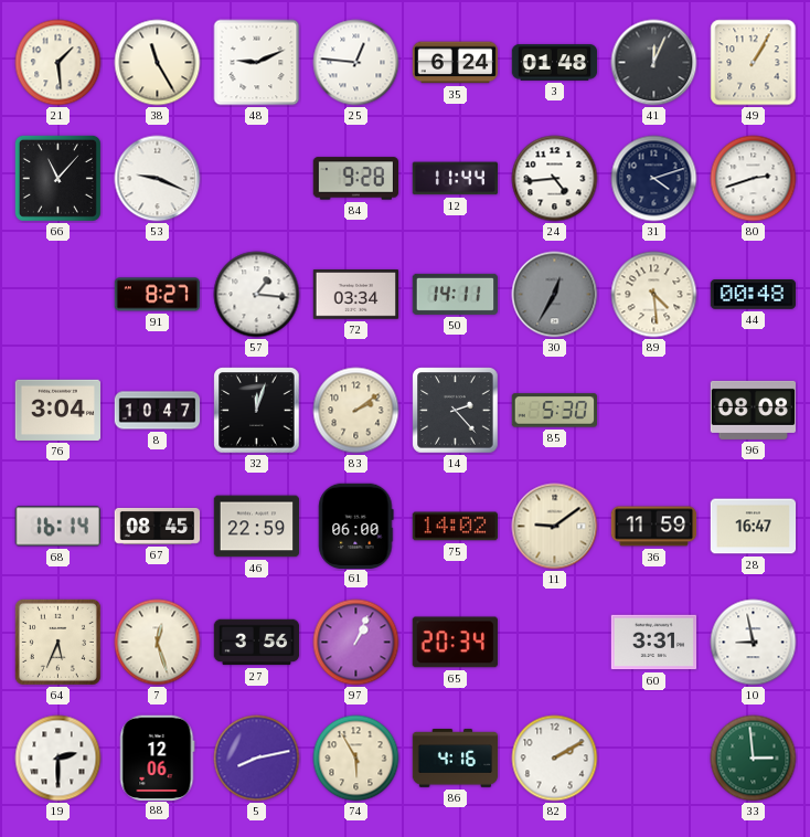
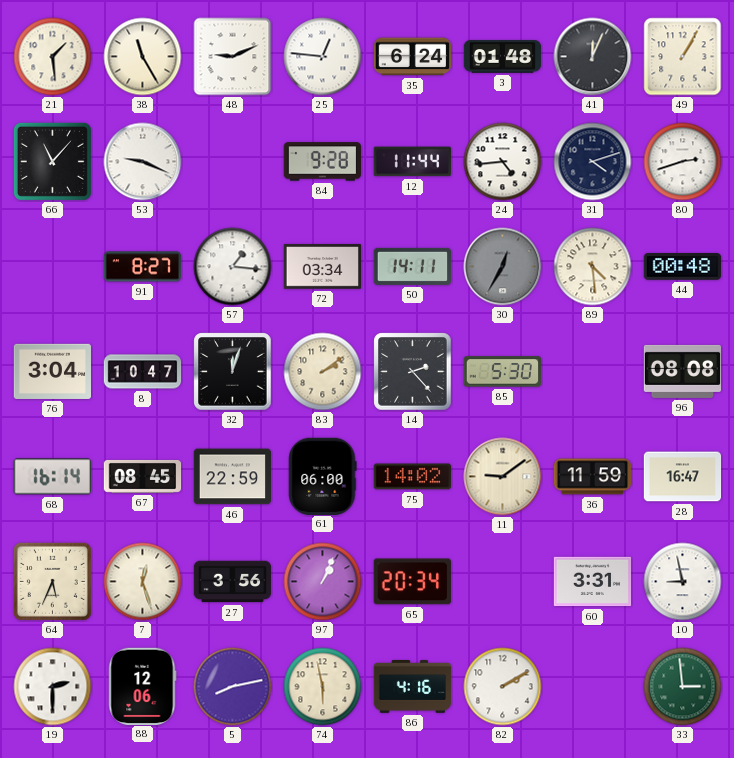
74: 5:55 -> 5:58
